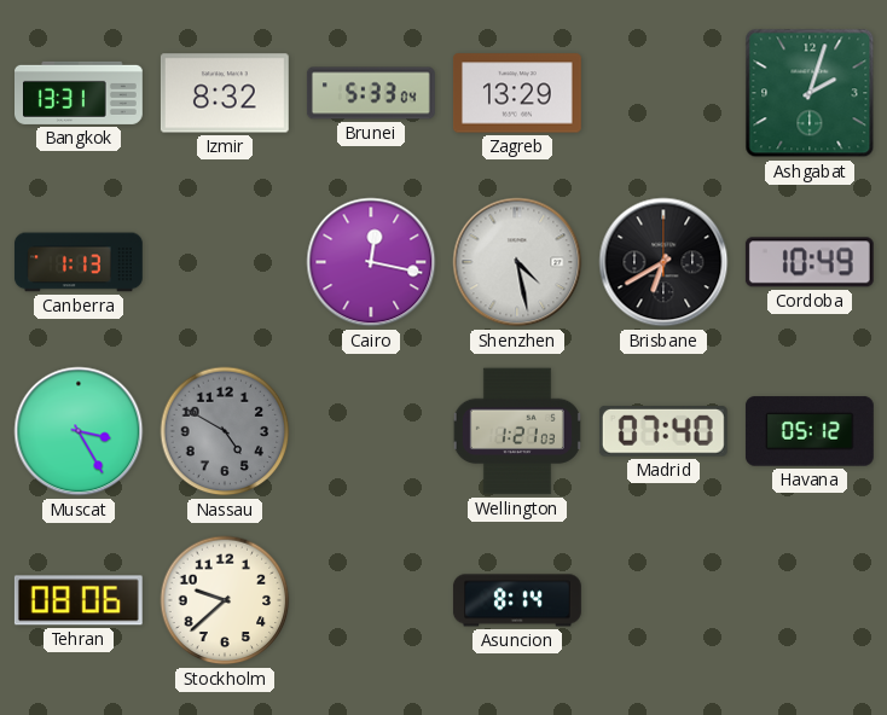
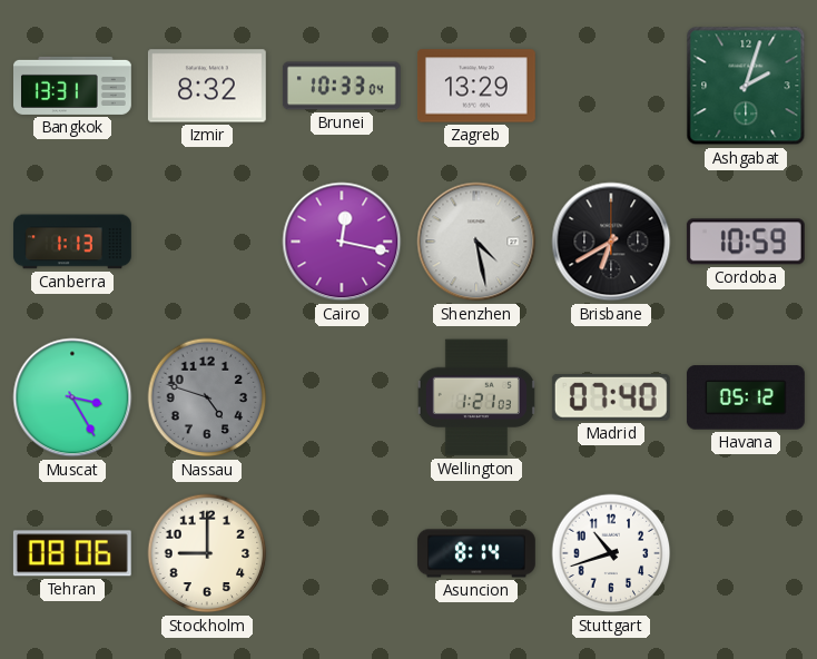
Brunei: 5:33 -> 10:33
Cordoba: 10:49 -> 10:59
Nassau: 4:50 -> 4:48
Stockholm: 9:38 -> 9:00
Stuttgart: none -> 10:42
